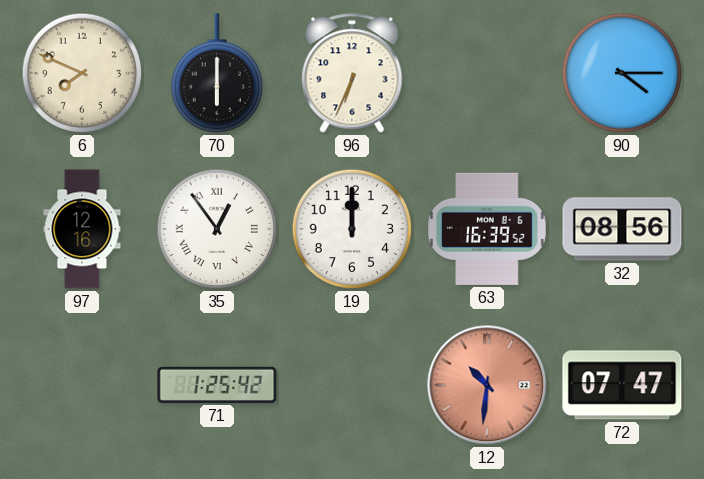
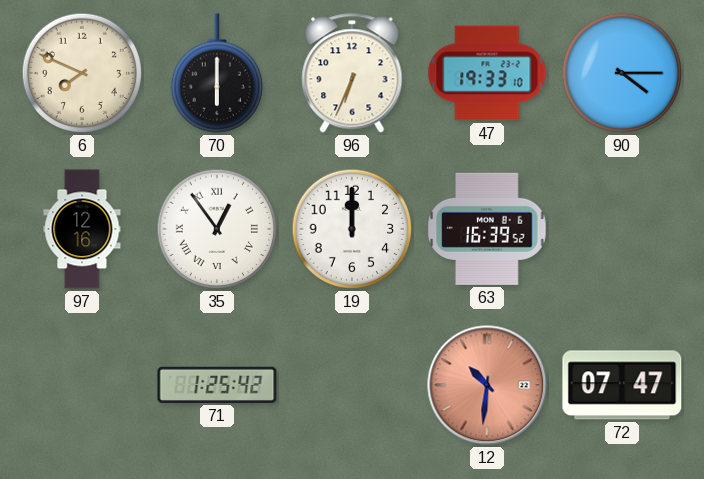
47: none -> 19:33
32: 08:56 -> none
